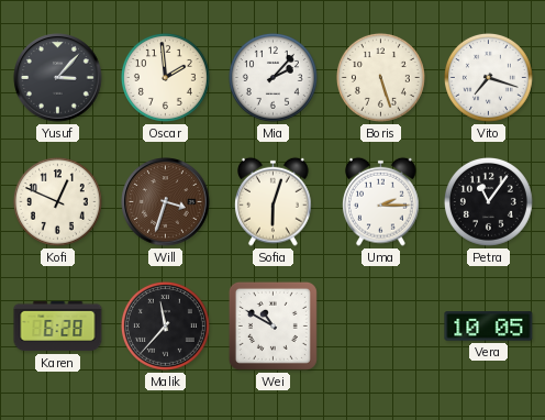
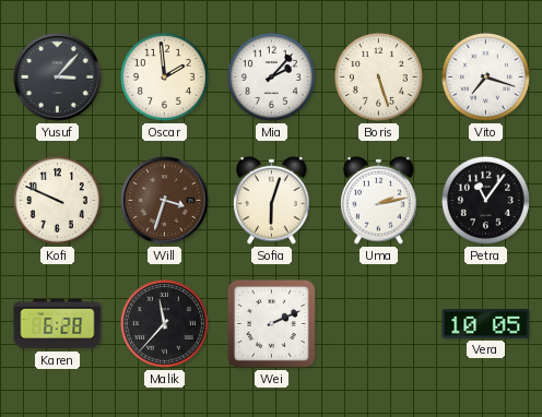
Kofi: 12:49 -> 9:49
Uma: 2:15 -> 2:13
Wei: 10:50 -> 2:11
